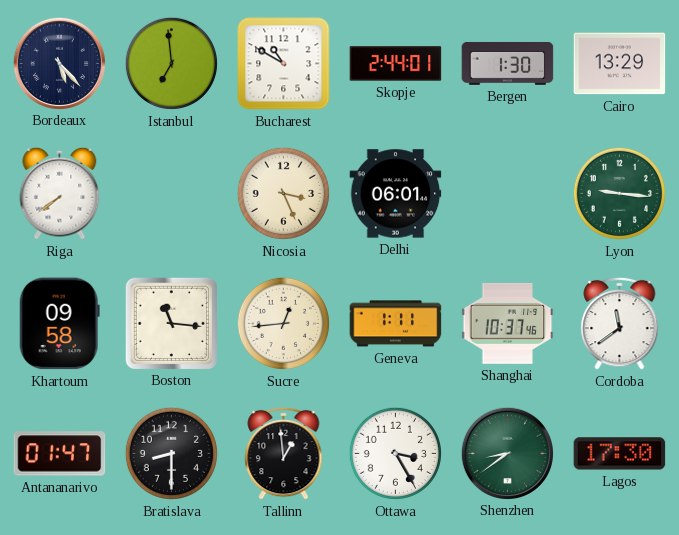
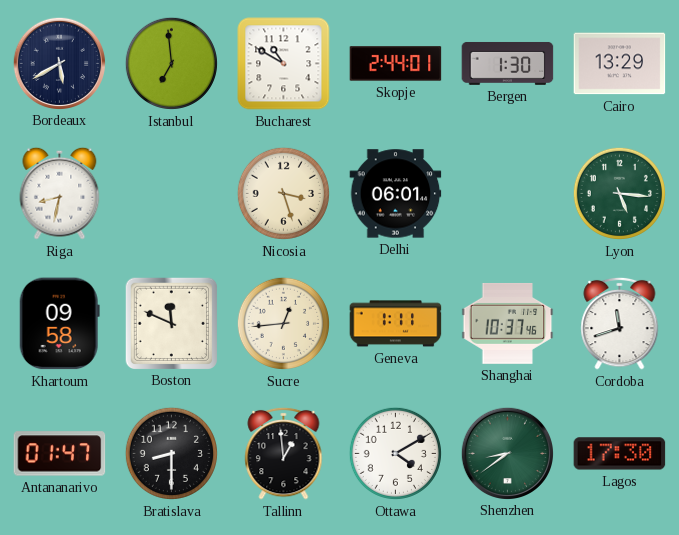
Bordeaux: 5:23 -> 5:40
Riga: 7:39 -> 8:32
Nicosia: 3:26 -> 3:27
Lyon: 9:16 -> 5:16
Boston: 11:16 -> 11:49
Cordoba: 11:39 -> 11:42
Ottawa: 3:25 -> 4:10
